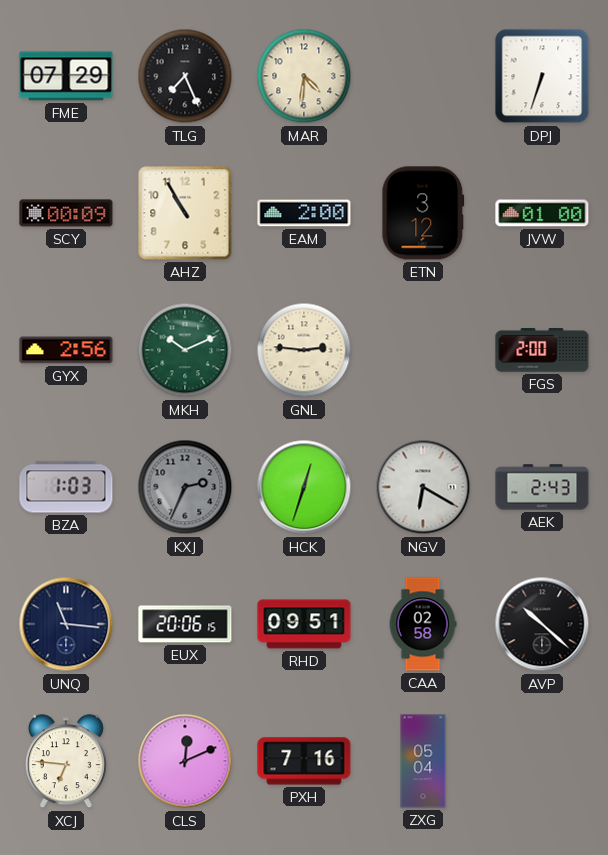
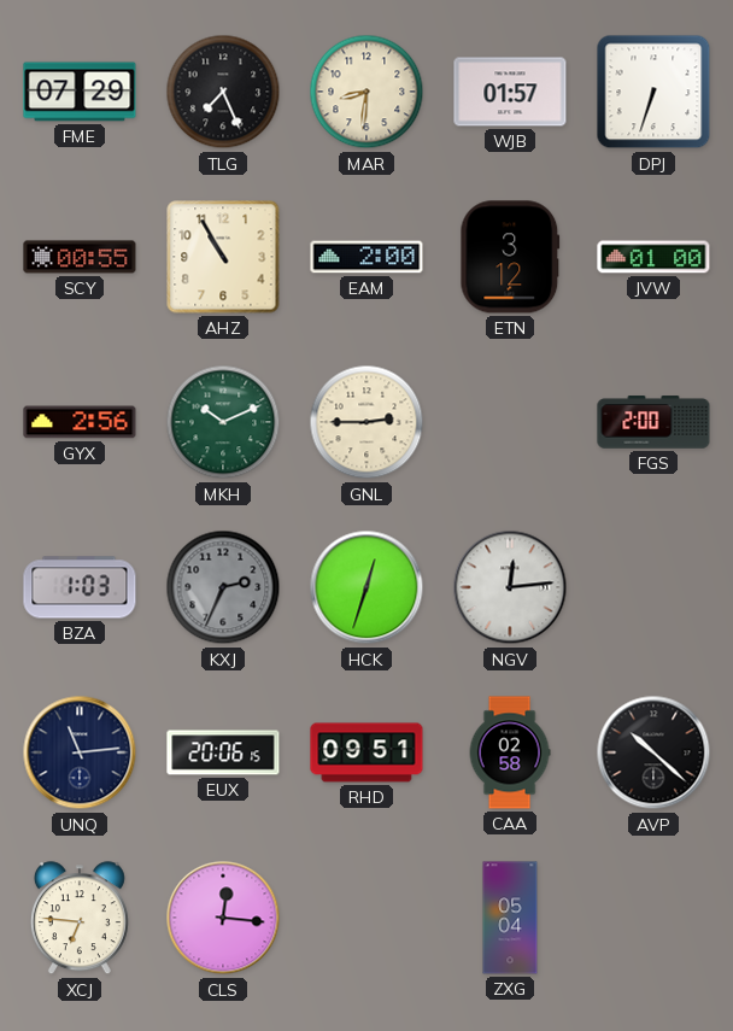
MAR: 4:31 -> 8:31
WJB: none -> 01:57
SCY: 00:09 -> 00:55
GNL: 2:46 -> 2:45
NGV: 6:20 -> 12:14
AEK: 2:43 -> none
UNQ: 11:16 -> 11:14
CLS: 12:11 -> 12:16
PXH: 7:16 -> none
